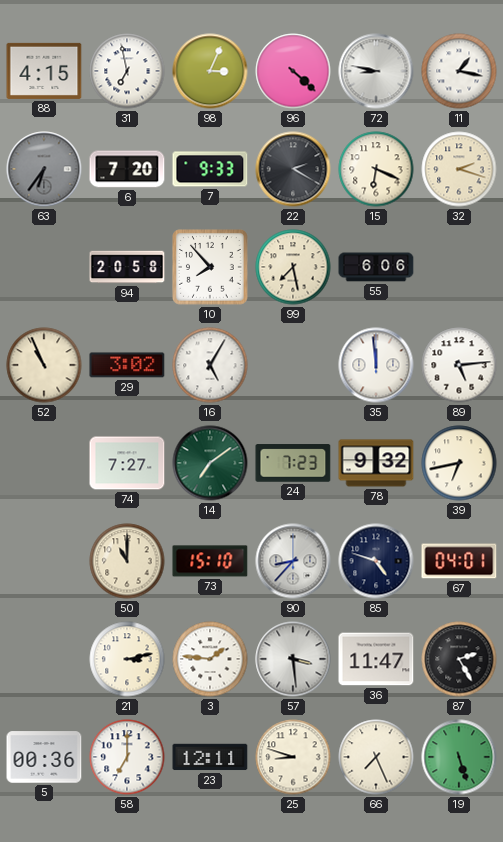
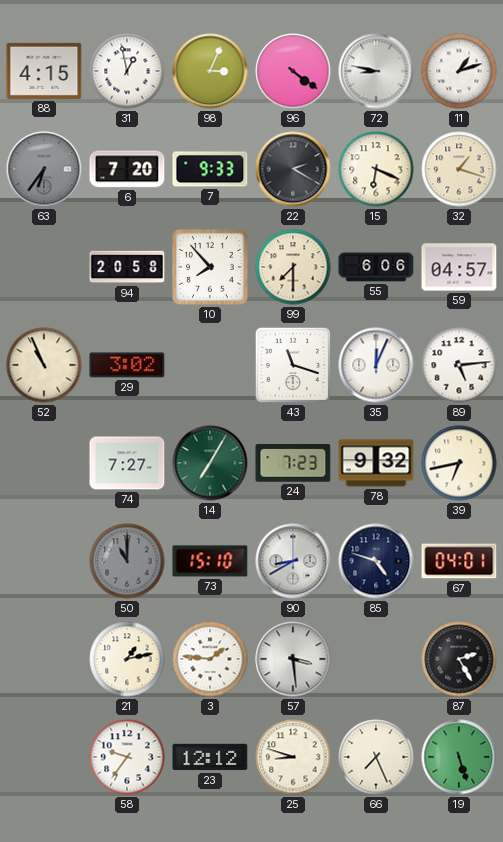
31: 6:58 -> 12:58
96: 4:22 -> 4:21
11: 1:17 -> 1:12
32: 2:18 -> 1:18
99: 7:28 -> 7:30
59: none -> 04:57
16: 5:05 -> none
43: none -> 11:18
35: 11:59 -> 12:04
14: 7:09 -> 7:05
50 dial: cream -> grey
90: 8:37 -> 8:40
21: 3:13 -> 1:13
36: 11:47 -> none
5: 00:36 -> none
58: 7:00 -> 9:36
23: 12:11 -> 12:12
